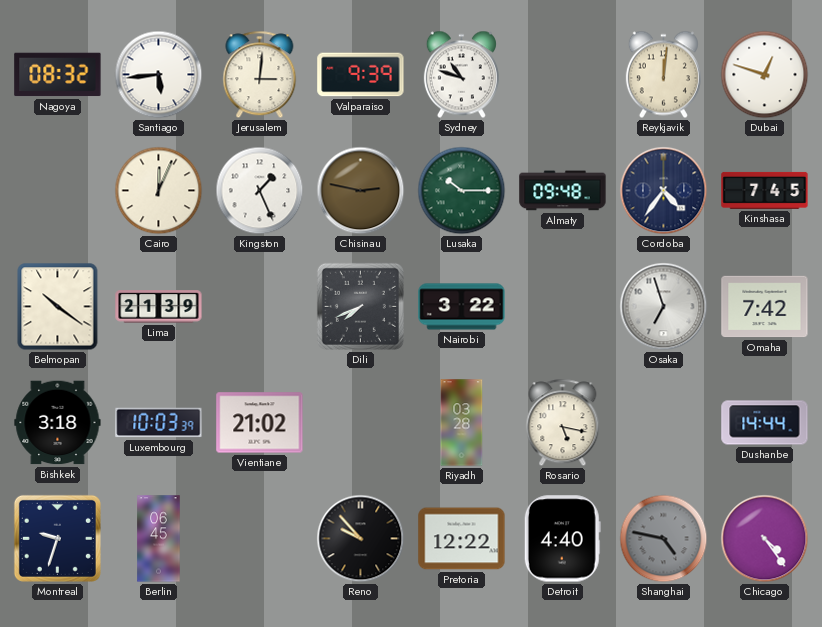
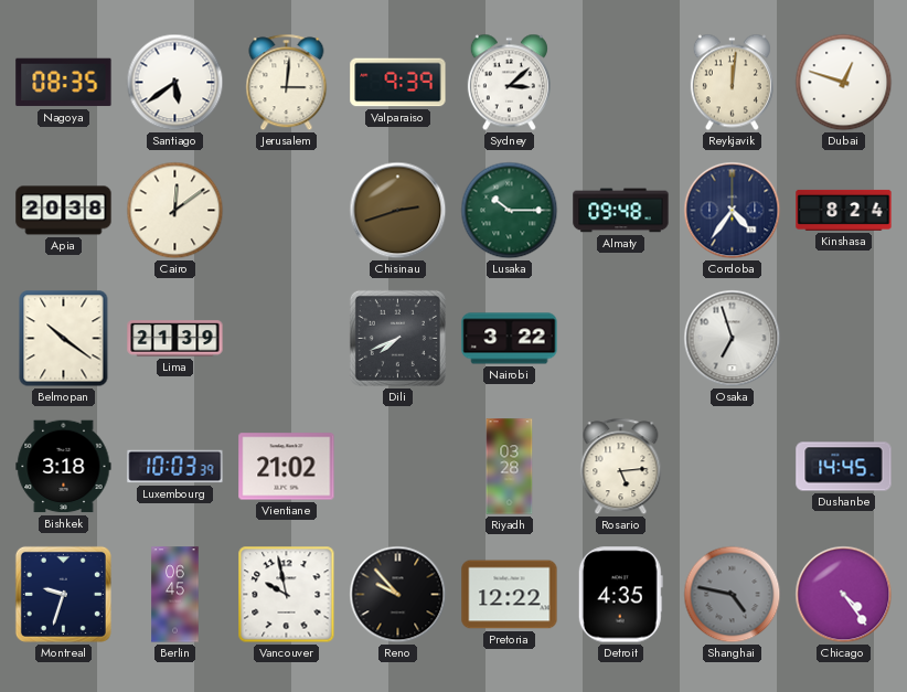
Nagoya: 08:32 -> 08:35
Santiago: 5:44 -> 5:39
Sydney: 10:48 -> 3:08
Apia: none -> 20:38
Cairo: 12:04 -> 12:09
Kingston: 1:26 -> none
Chisinau: 2:47 -> 2:42
Kinshasa: 7:45 -> 8:24
Omaha: 7:42 -> none
Rosario: 5:17 -> 5:14
Dushanbe: 14:44 -> 14:45
Vancouver: none -> 9:58
Detroit: 4:40 -> 4:35
